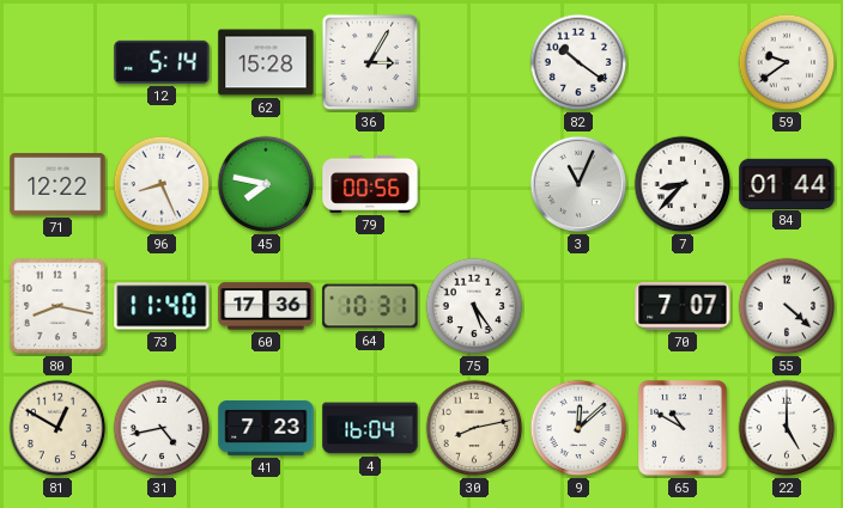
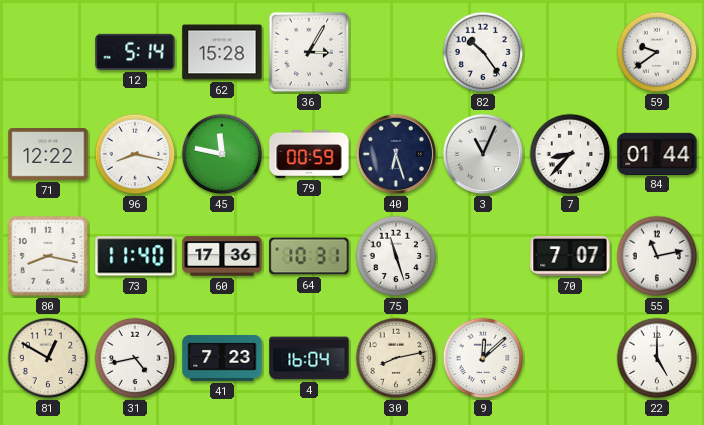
82: 10:21 -> 10:24
96: 8:26 -> 8:17
45: 7:47 -> 11:47
79: 00:56 -> 00:59
40: none -> 6:27
75: 5:24 -> 11:27
55: 4:22 -> 11:13
65: 10:50 -> none
